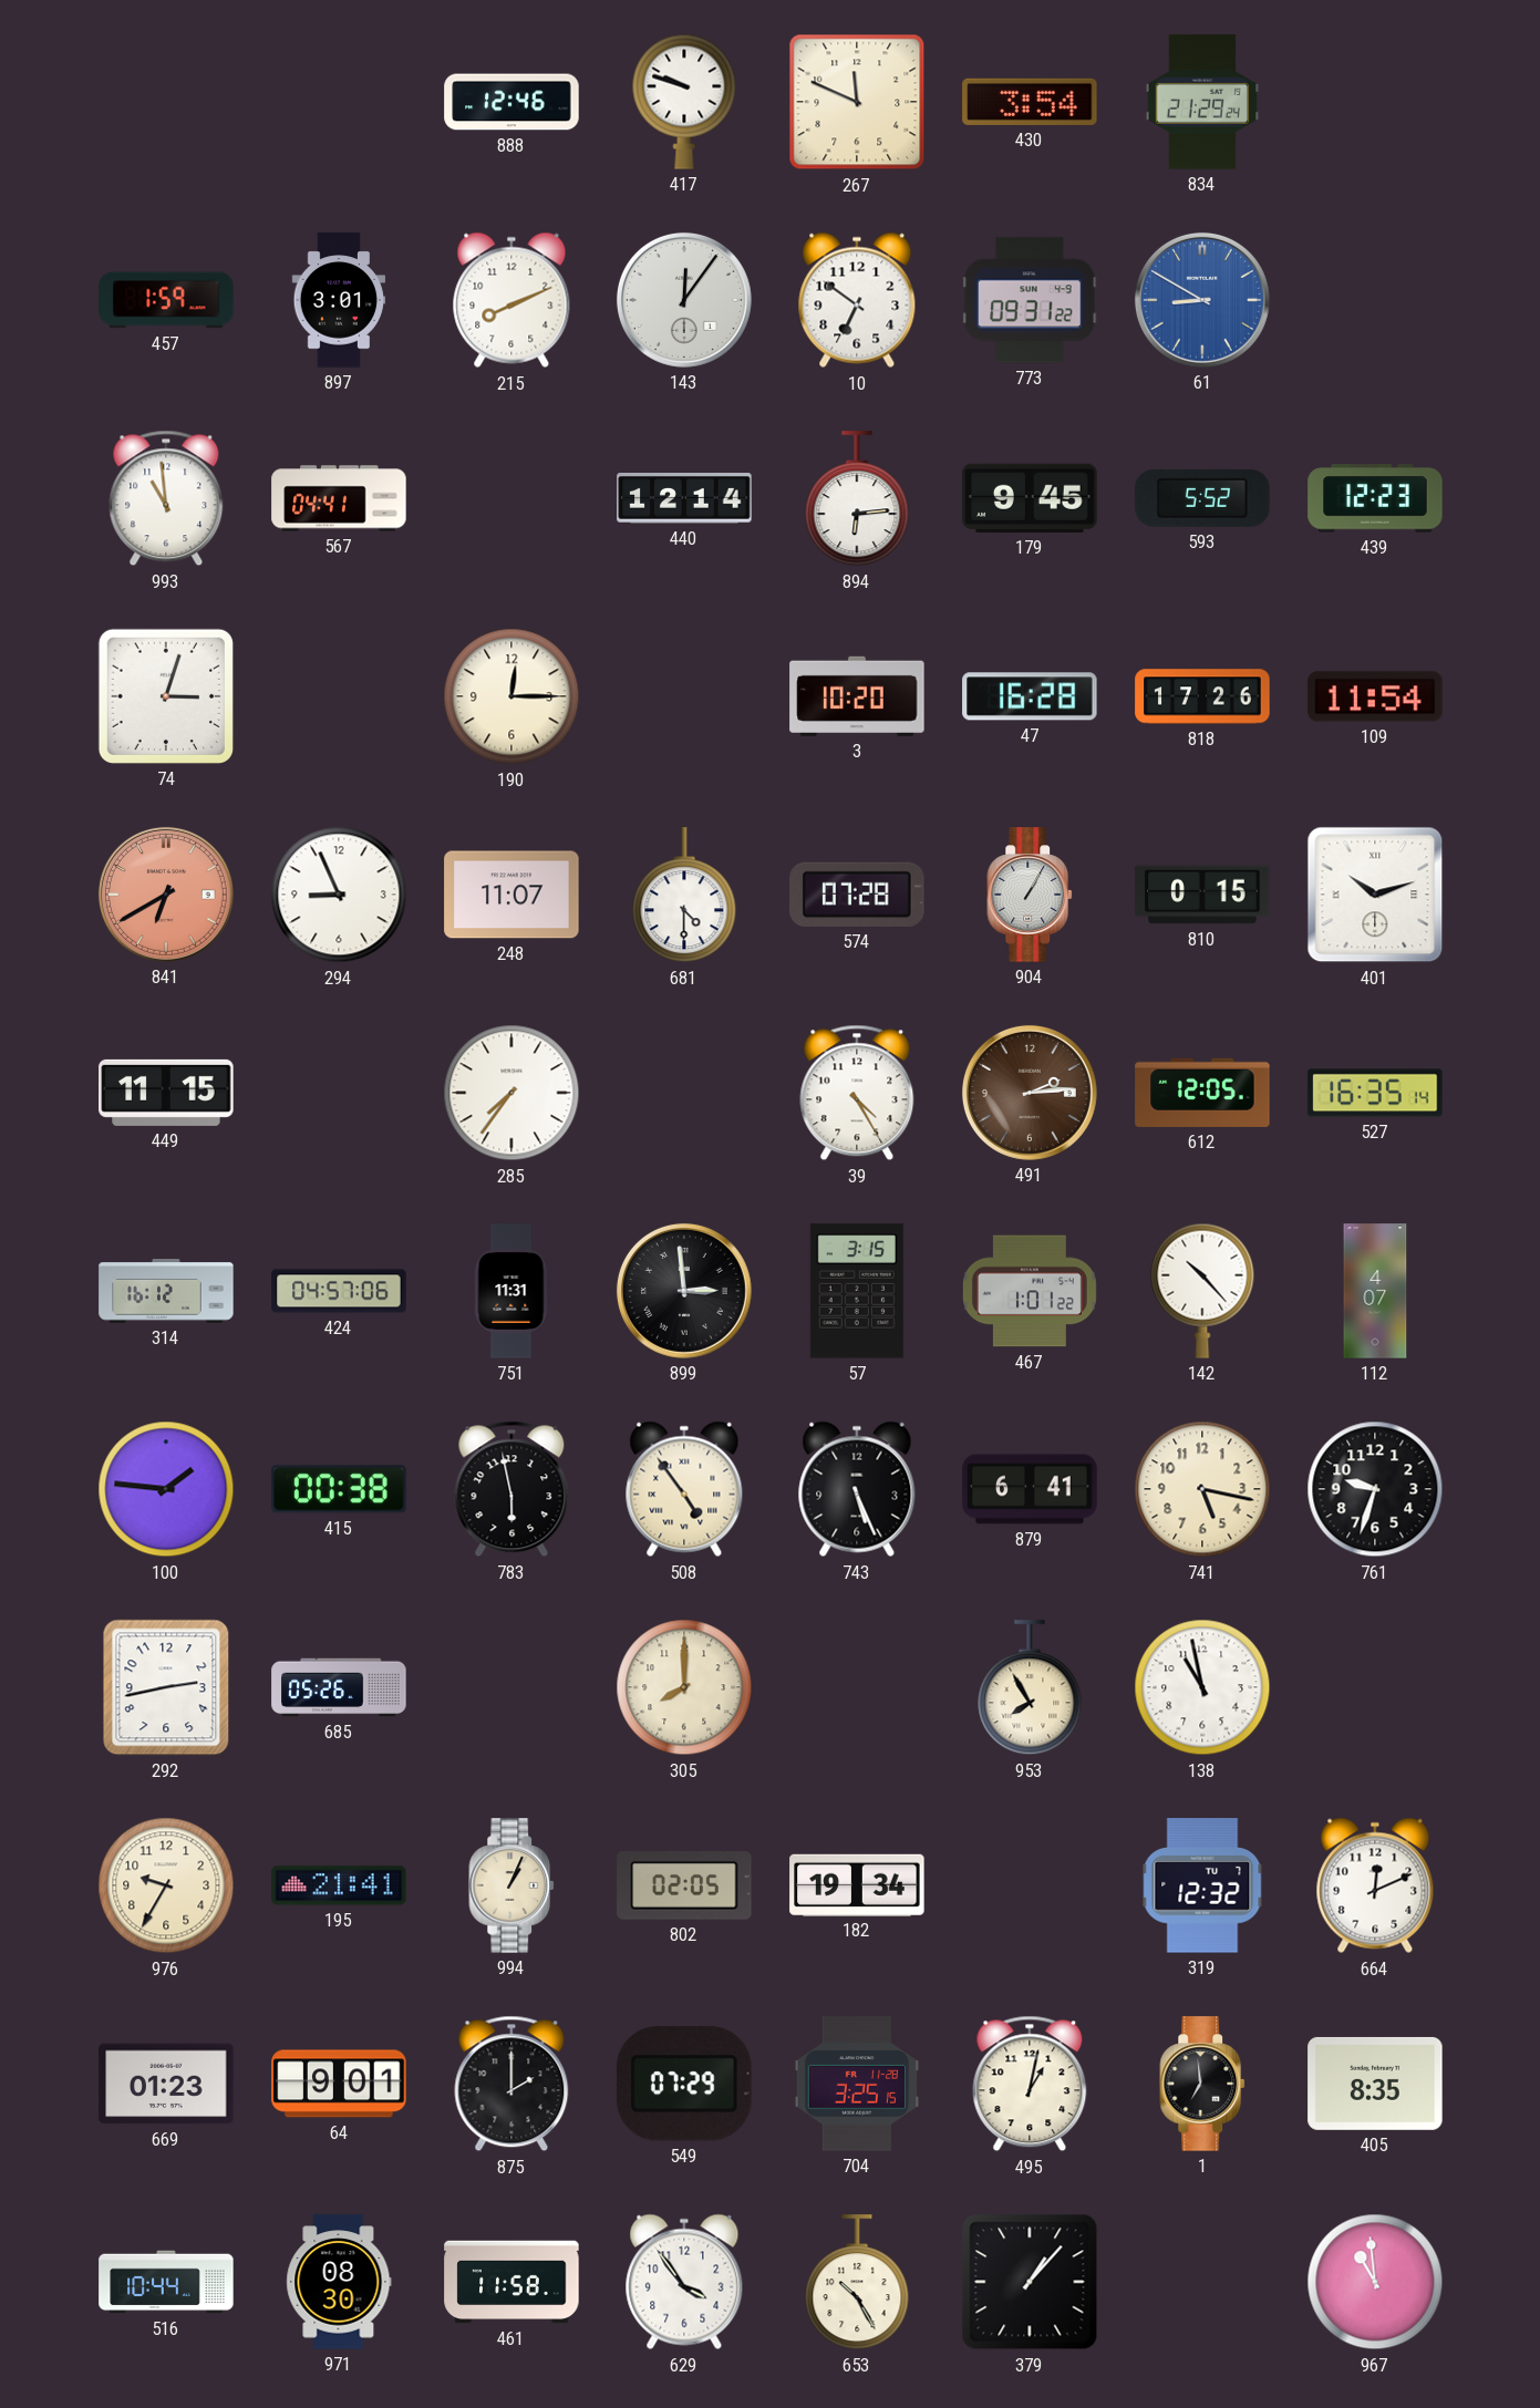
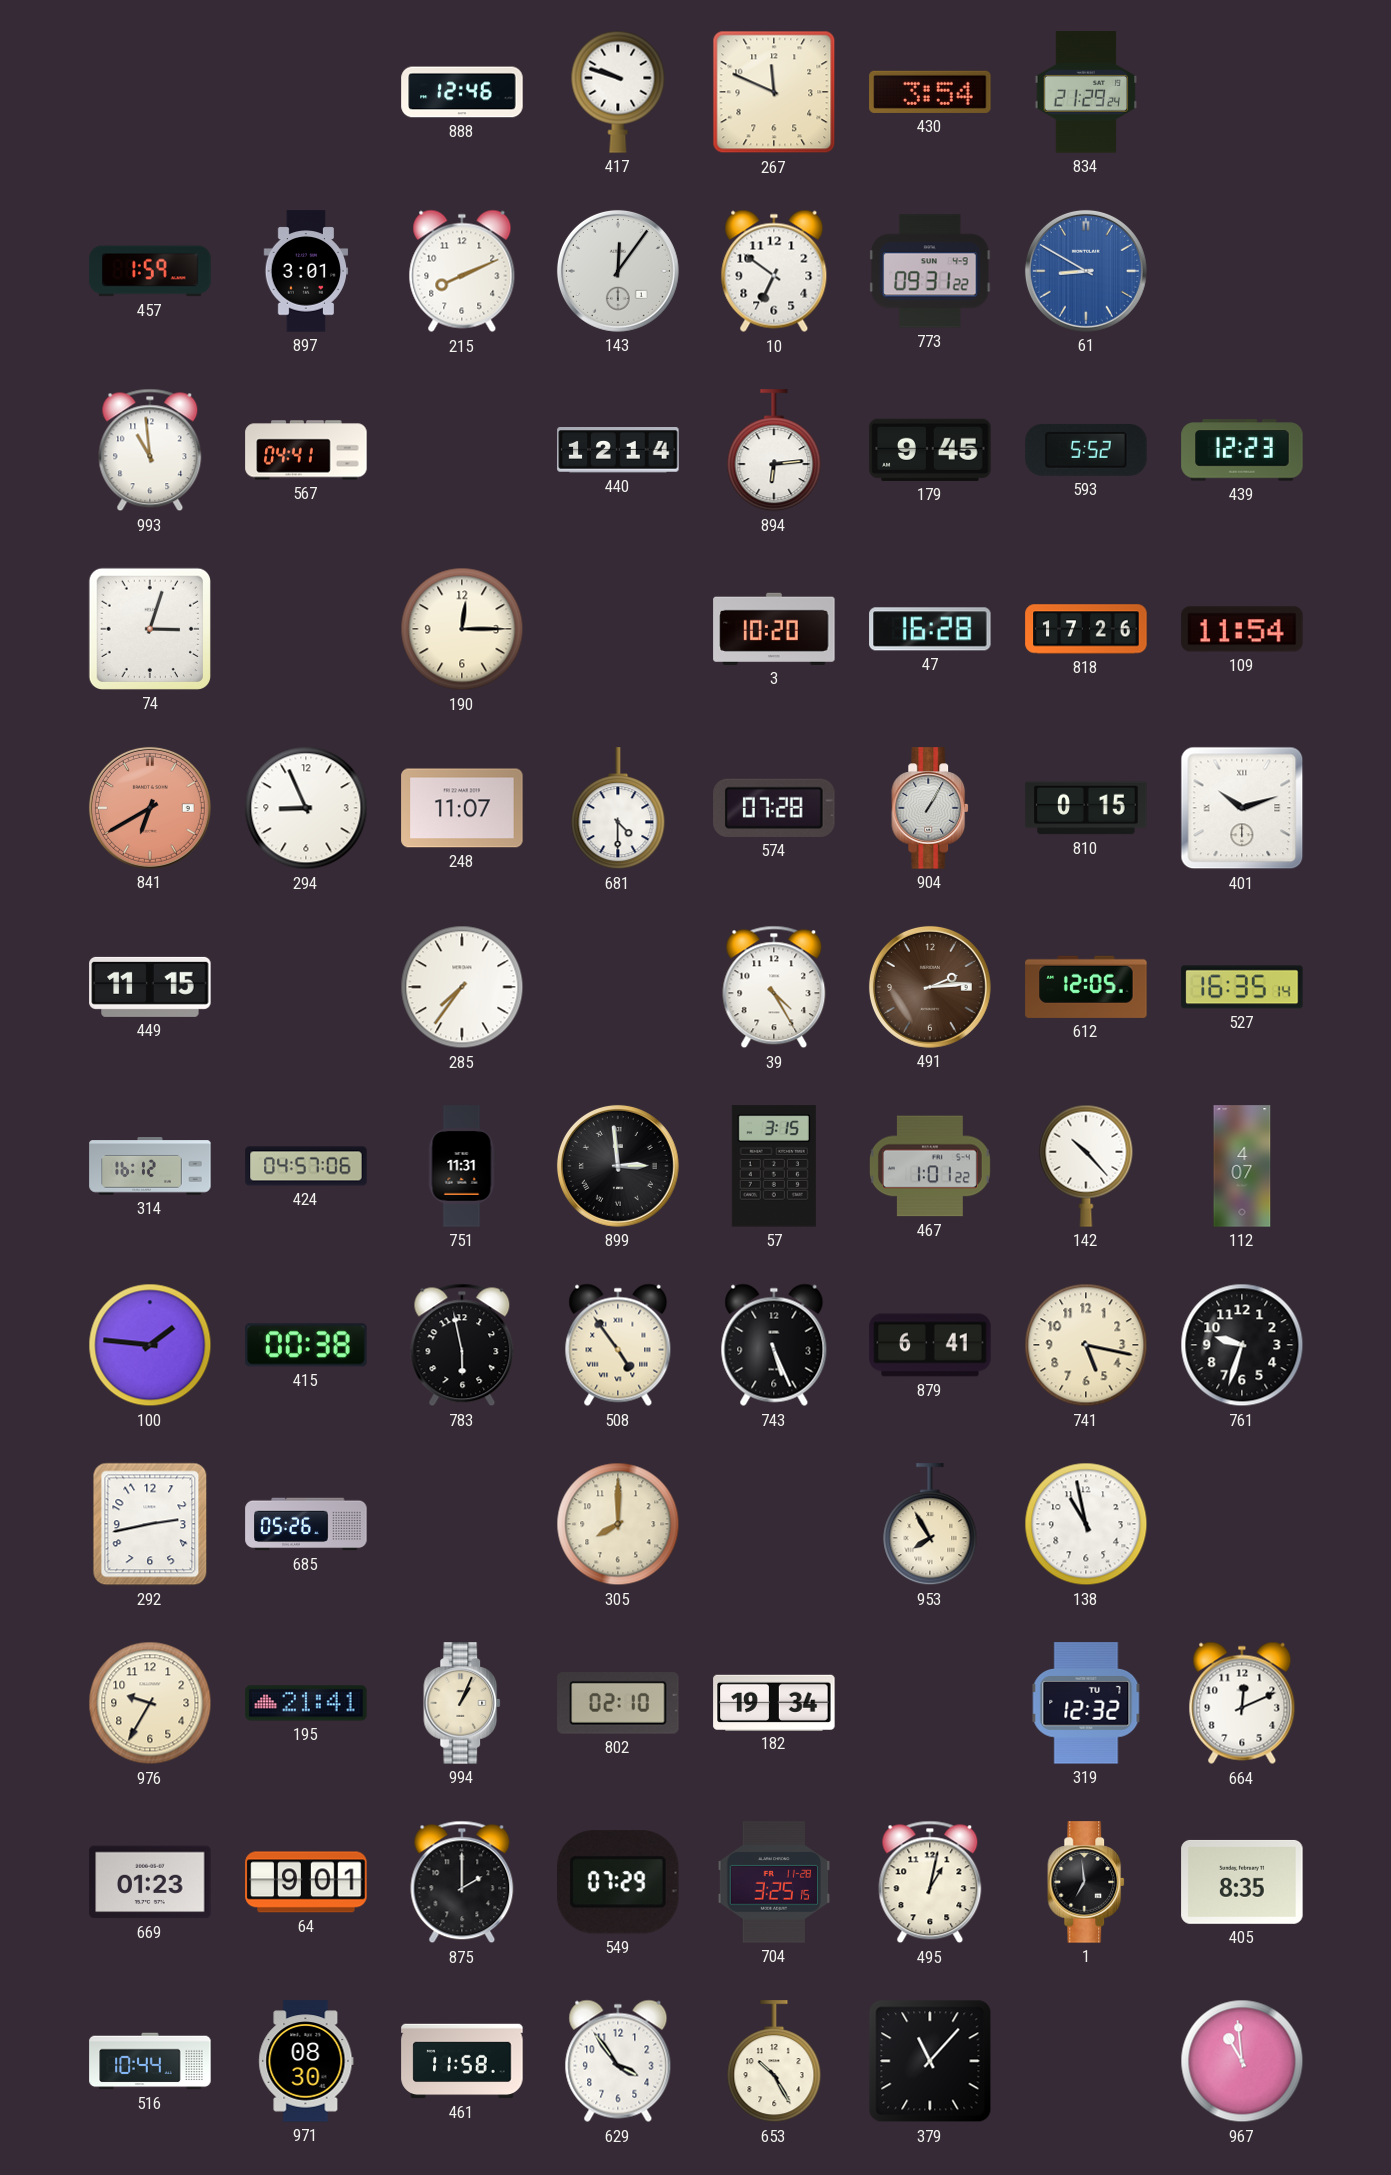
802: 02:05 -> 02:10
379: 1:07 -> 11:07
